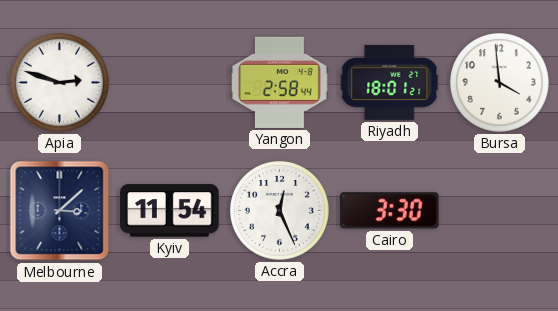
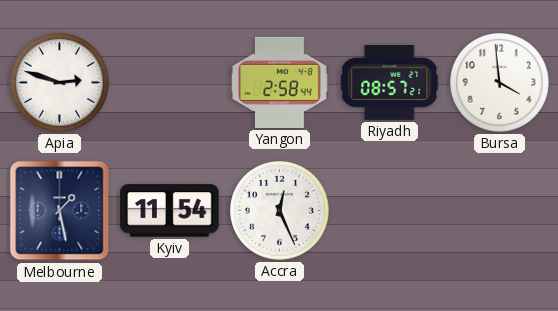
Riyadh: 18:01 -> 08:57
Melbourne: 3:08 -> 1:28
Cairo: 3:30 -> none
